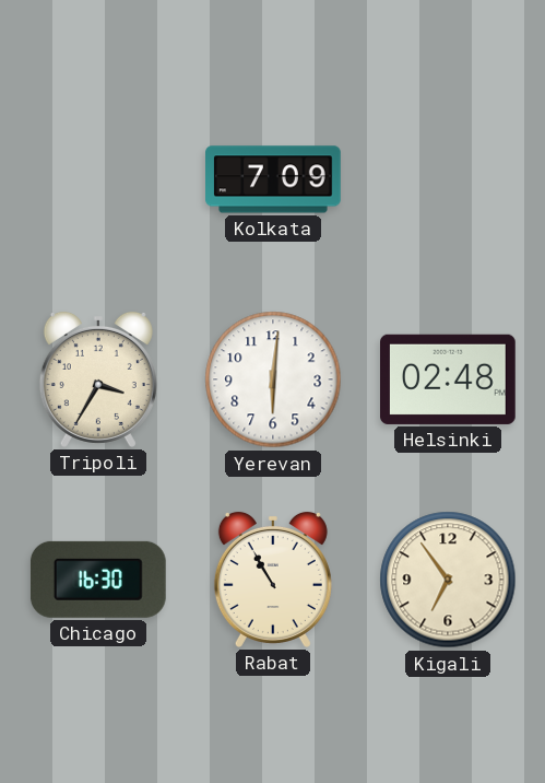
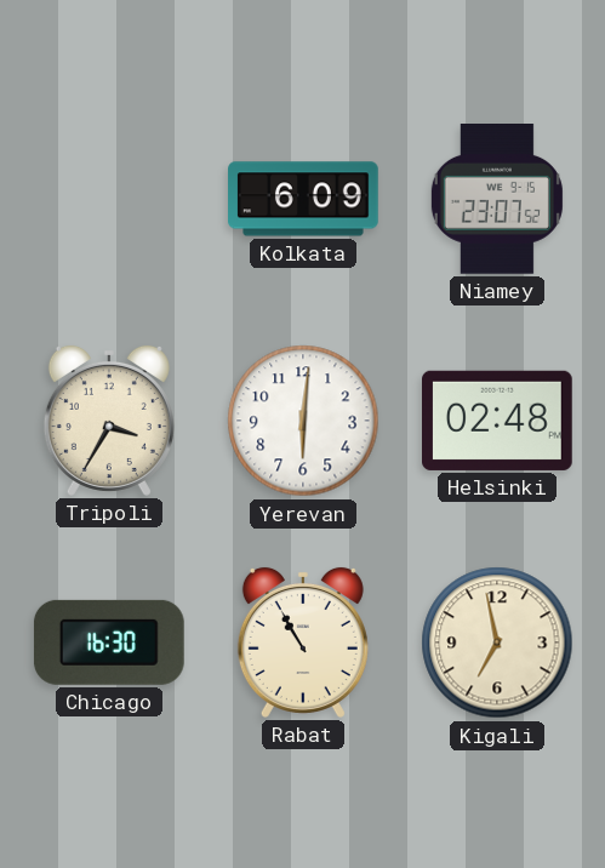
Kolkata: 7:09 -> 6:09
Niamey: none -> 23:07
Kigali: 6:54 -> 6:58
